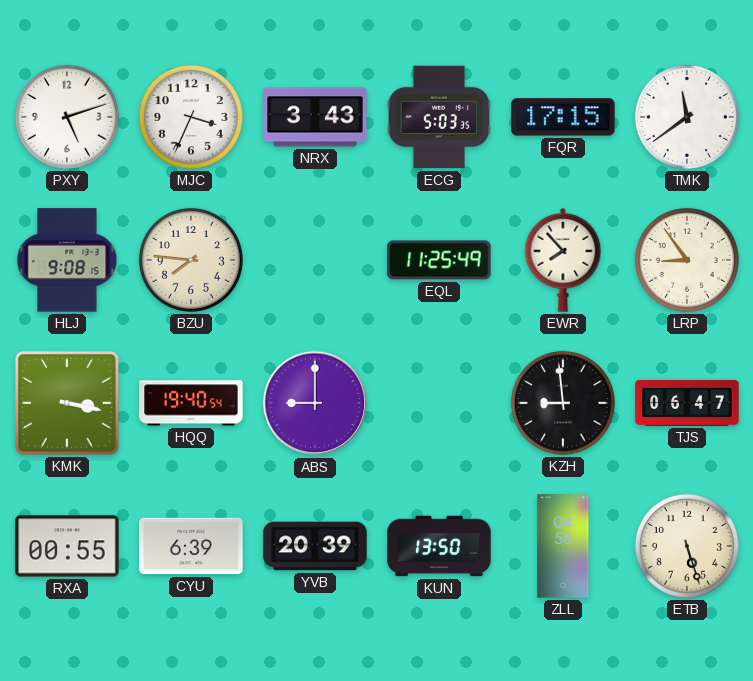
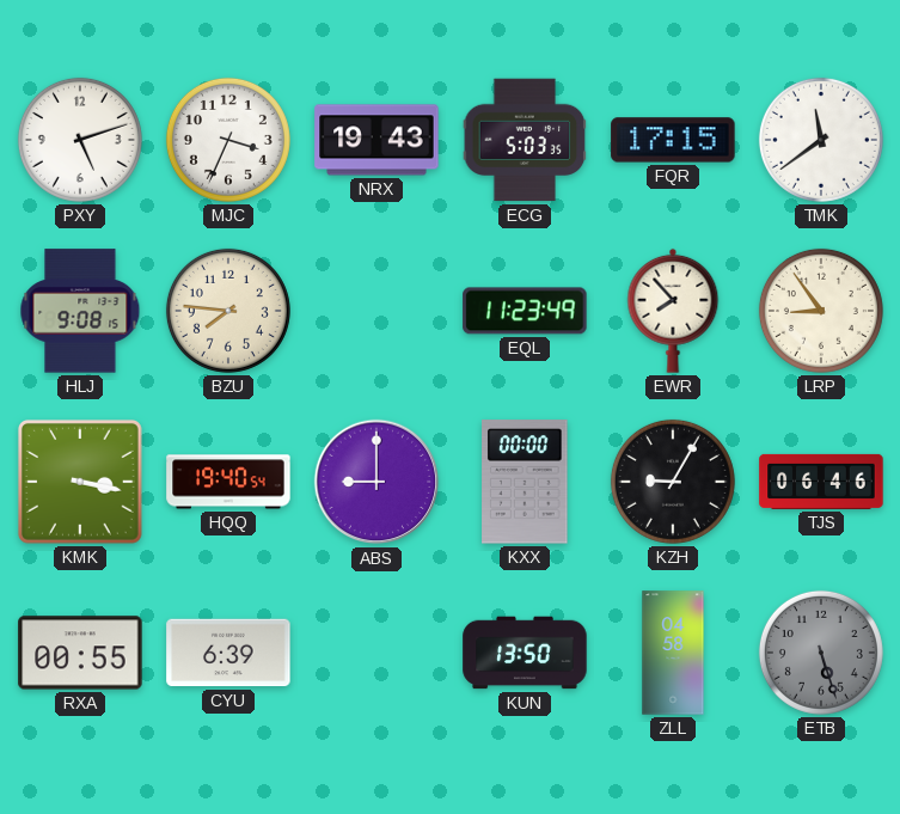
NRX: 3:43 -> 19:43
EQL: 11:25 -> 11:23
KXX: none -> 00:00
KZH: 8:59 -> 9:05
TJS: 06:47 -> 06:46
YVB: 20:39 -> none
ETB dial: cream -> grey
